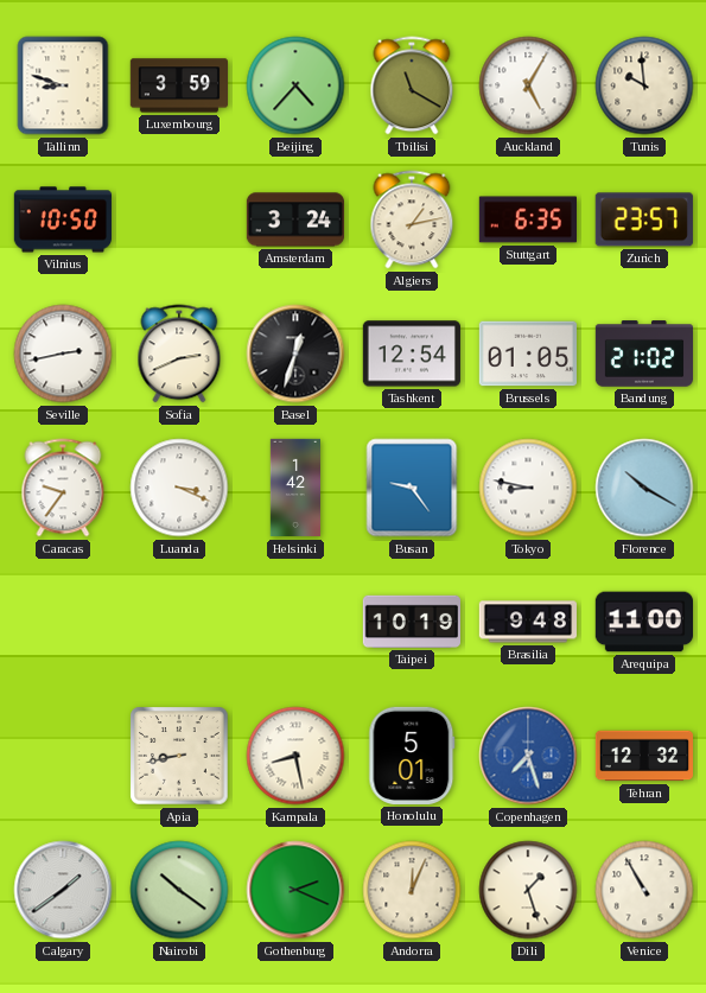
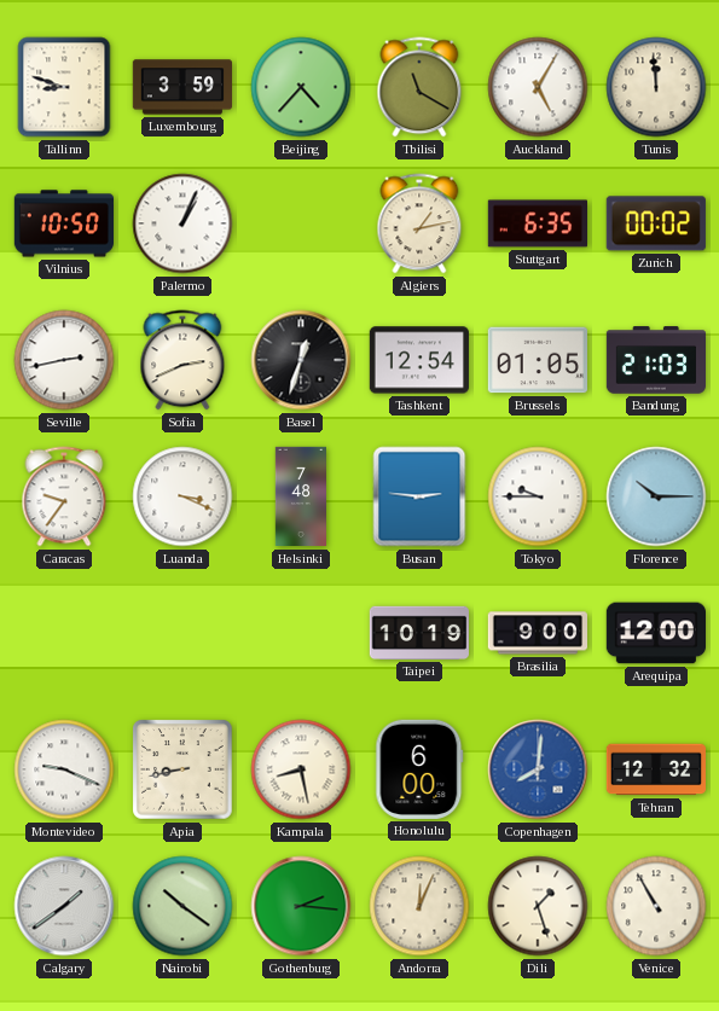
Tunis: 9:59 -> 11:59
Palermo: none -> 1:04
Amsterdam: 3:24 -> none
Zurich: 23:57 -> 00:02
Bandung: 21:02 -> 21:03
Helsinki: 1:42 -> 7:48
Busan: 9:24 -> 2:46
Tokyo: 8:47 -> 9:45
Florence: 10:20 -> 10:15
Brasilia: 9:48 -> 9:00
Arequipa: 11:00 -> 12:00
Montevideo: none -> 9:19
Honolulu: 5:01 -> 6:00
Copenhagen: 7:27 -> 8:01
Gothenburg: 2:19 -> 2:16
